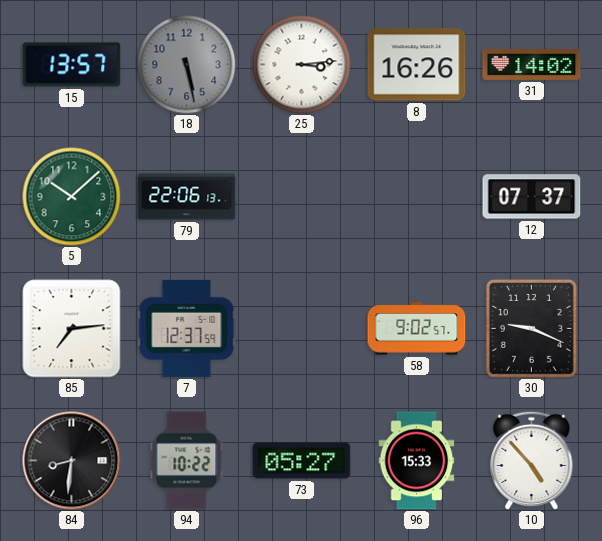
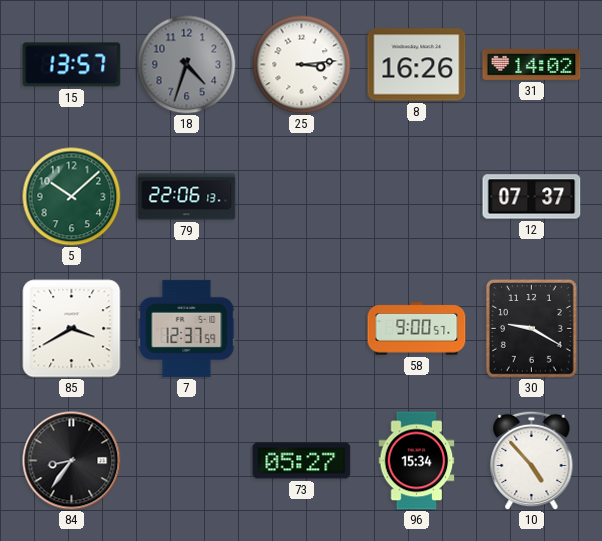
18: 5:28 -> 4:33
85: 7:14 -> 3:40
58: 9:02 -> 9:00
30: 9:19 -> 9:20
84: 8:31 -> 8:36
94: 10:22 -> none
96: 15:33 -> 15:34
